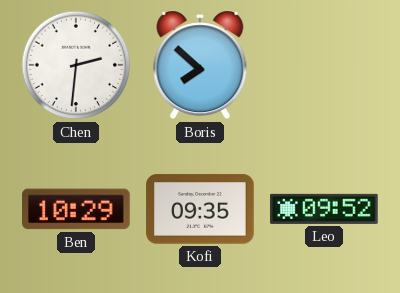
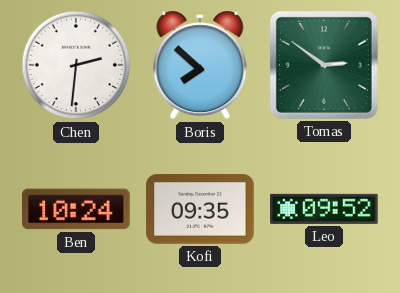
Tomas: none -> 2:51
Ben: 10:29 -> 10:24
